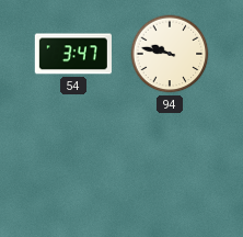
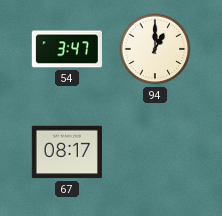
94: 9:47 -> 1:00
67: none -> 08:17
